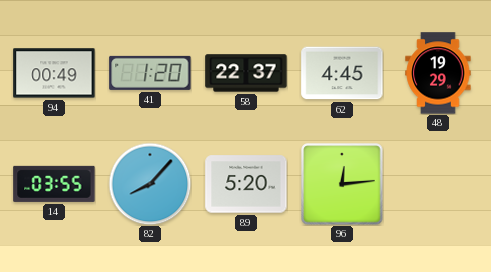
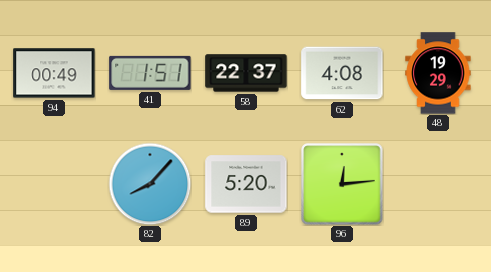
41: 1:20 -> 1:51
62: 4:45 -> 4:08
14: 03:55 -> none
